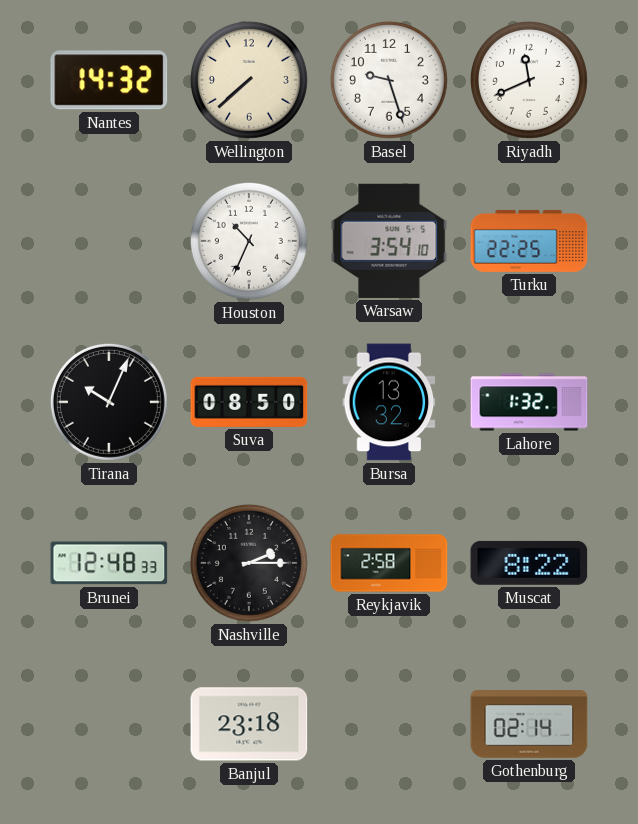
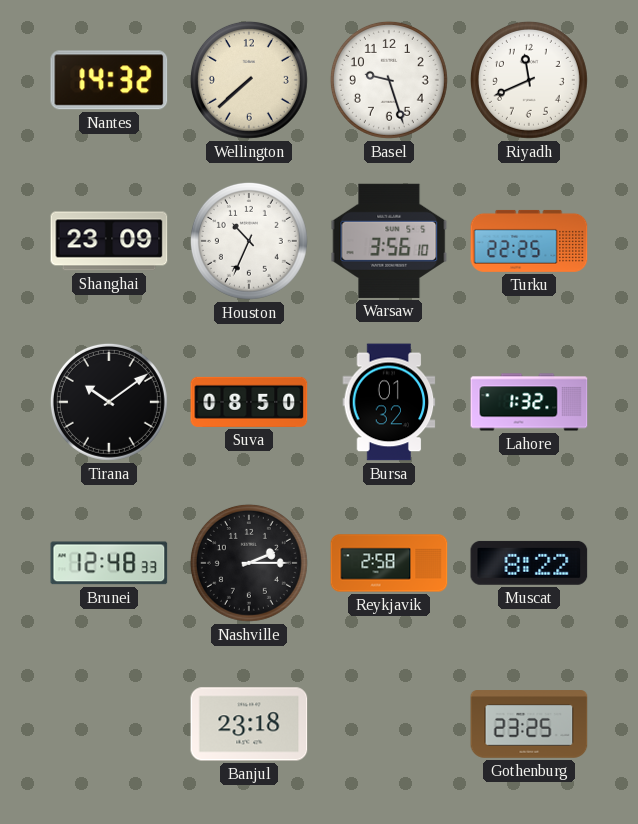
Shanghai: none -> 23:09
Warsaw: 3:54 -> 3:56
Tirana: 10:04 -> 10:09
Bursa: 13:32 -> 01:32
Gothenburg: 02:14 -> 23:25
